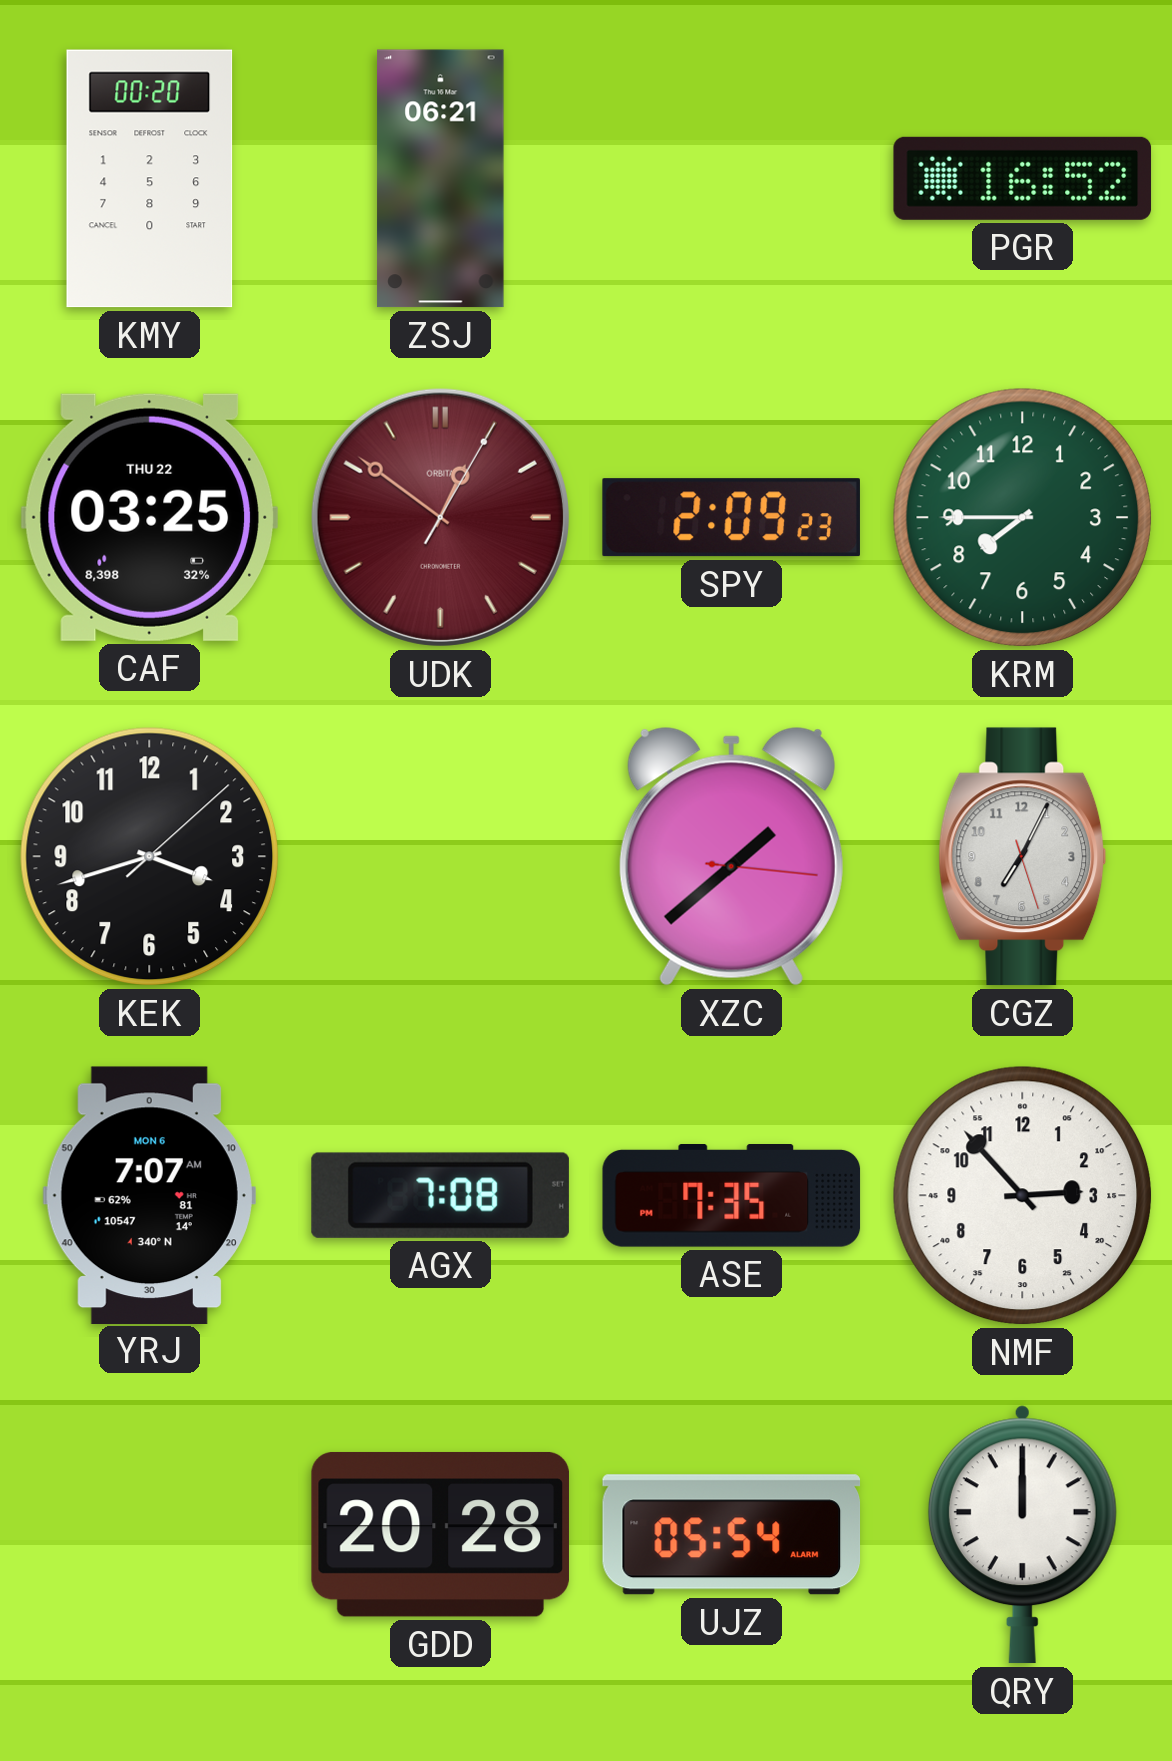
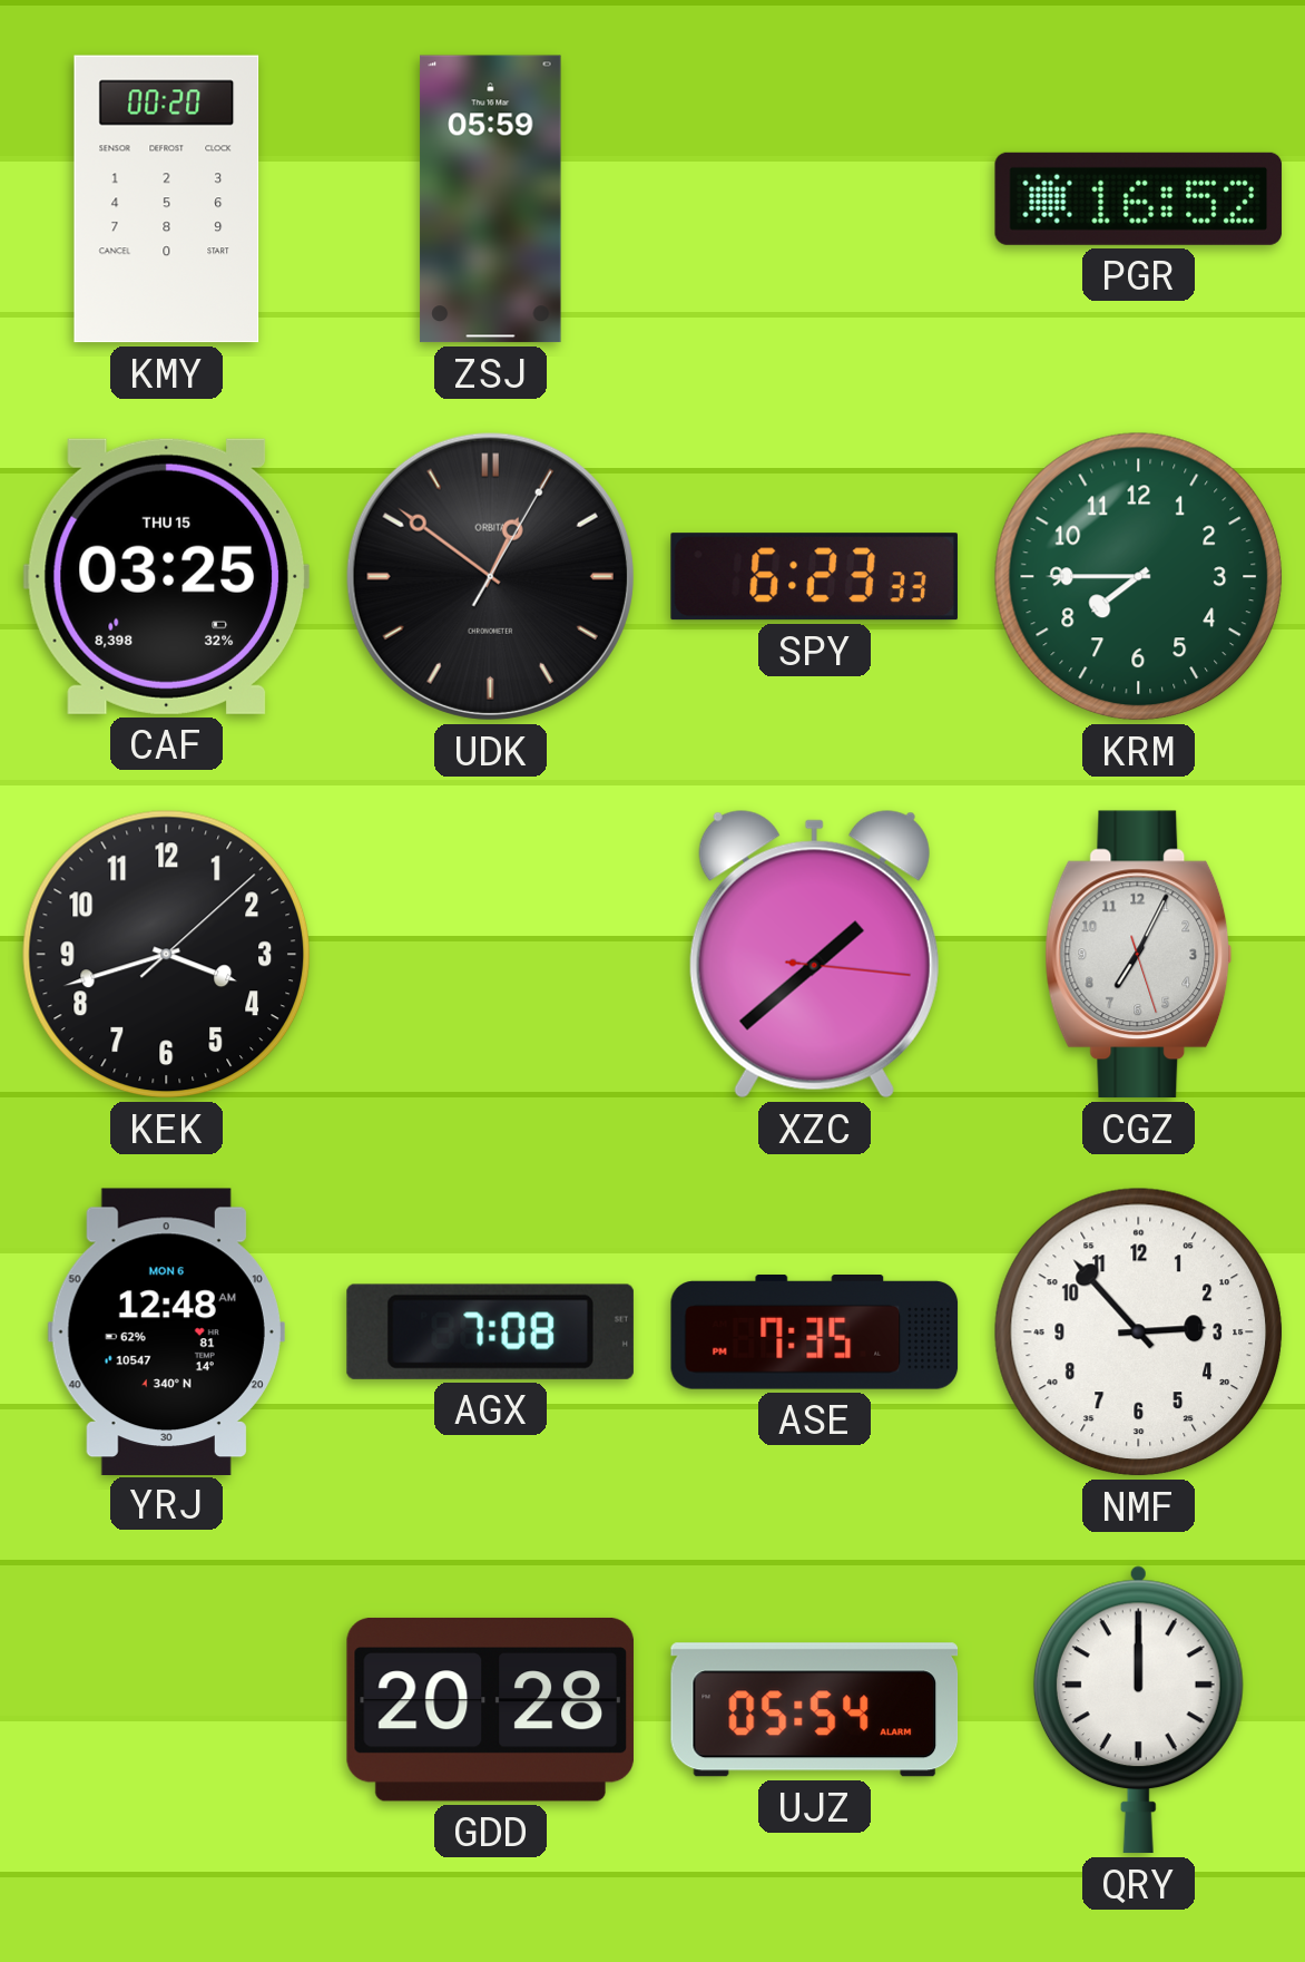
ZSJ: 06:21 -> 05:59
CAF date: THU 22 -> THU 15
UDK dial: burgundy -> black
SPY: 2:09 -> 6:23
YRJ: 7:07 -> 12:48
